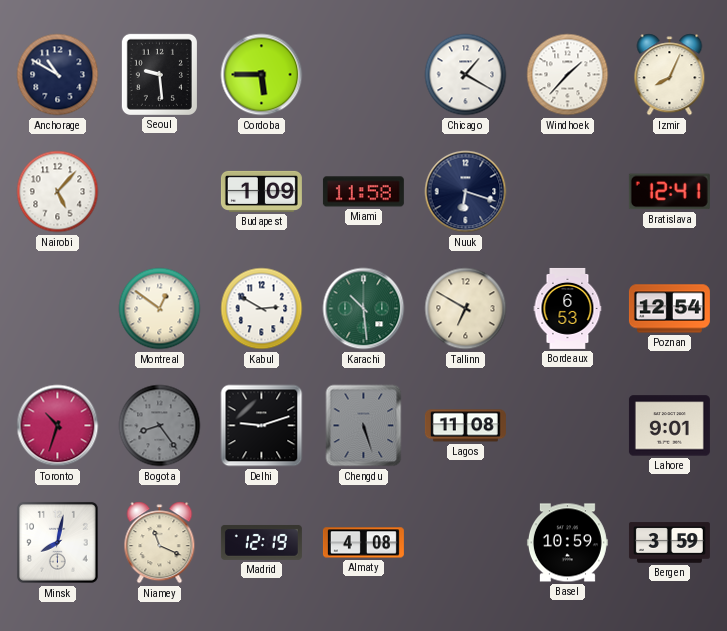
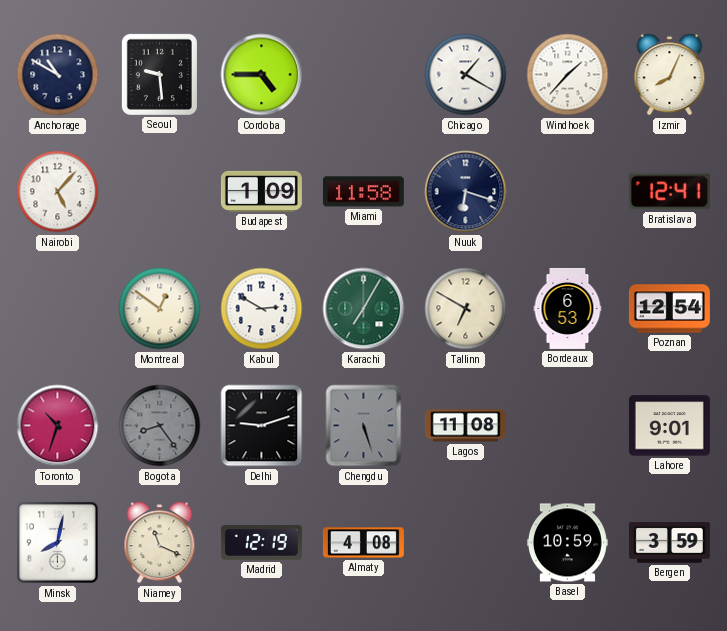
Cordoba: 5:45 -> 4:45
Karachi: 10:29 -> 7:05
